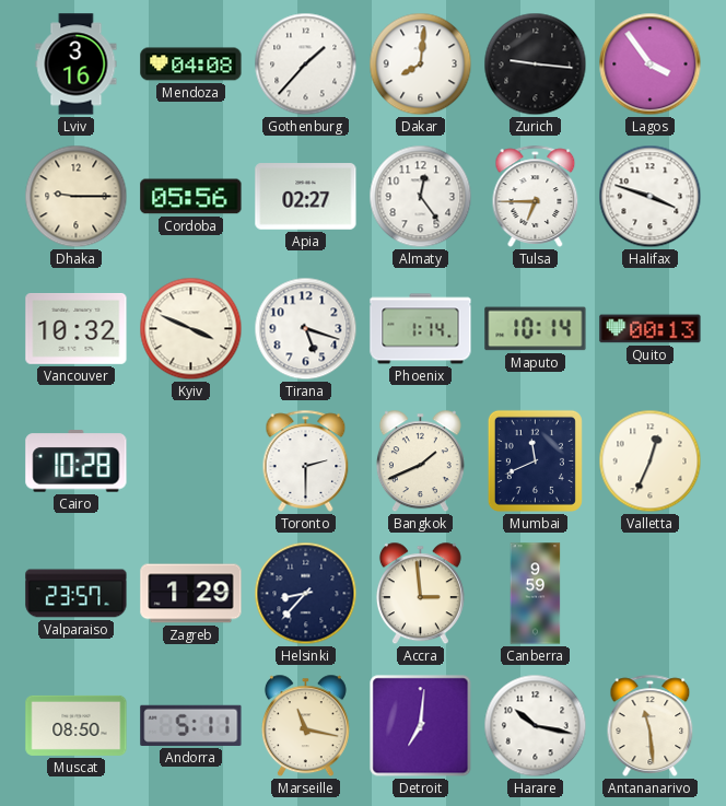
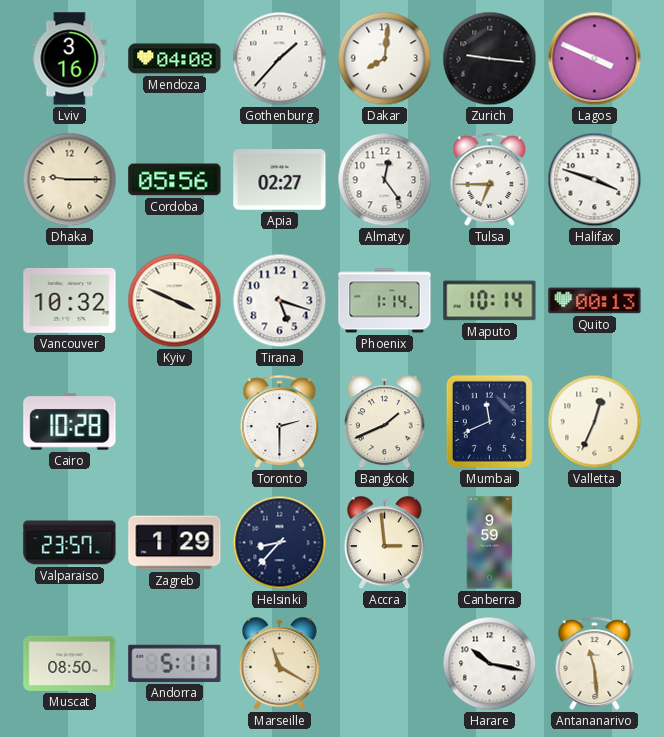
Lagos: 3:54 -> 3:49
Marseille: 11:17 -> 11:20
Detroit: 7:01 -> none
